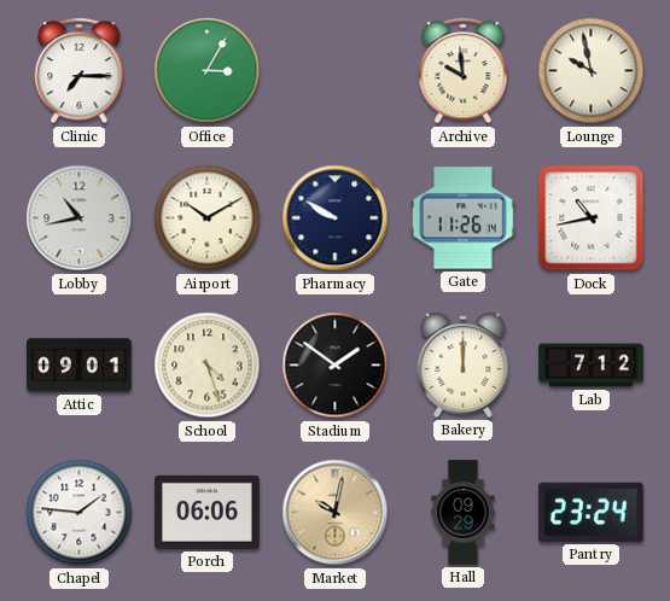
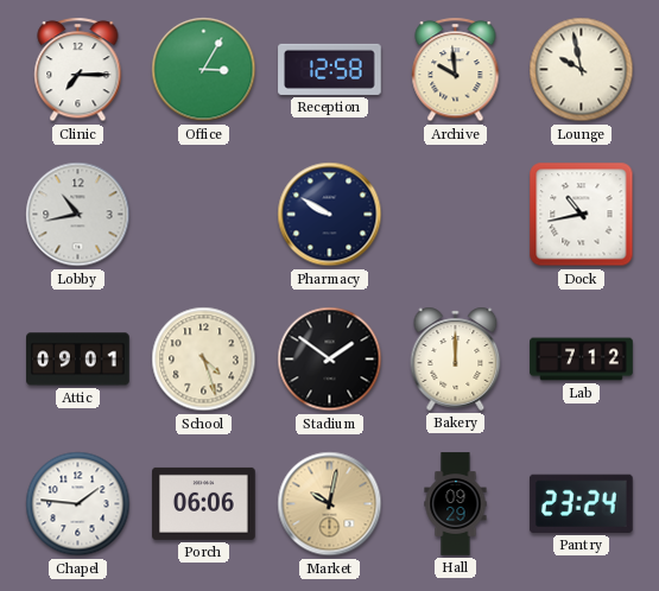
Reception: none -> 12:58
Airport: 10:10 -> none
Gate: 11:26 -> none
